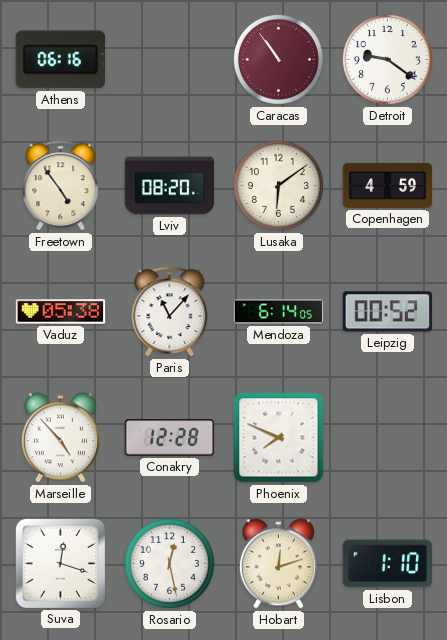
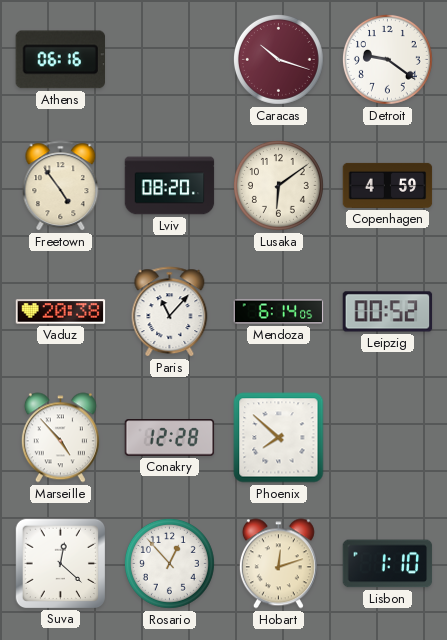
Caracas: 10:54 -> 10:18
Vaduz: 05:38 -> 20:38
Phoenix: 7:49 -> 7:52
Suva: 12:18 -> 12:22
Rosario: 12:28 -> 12:53
